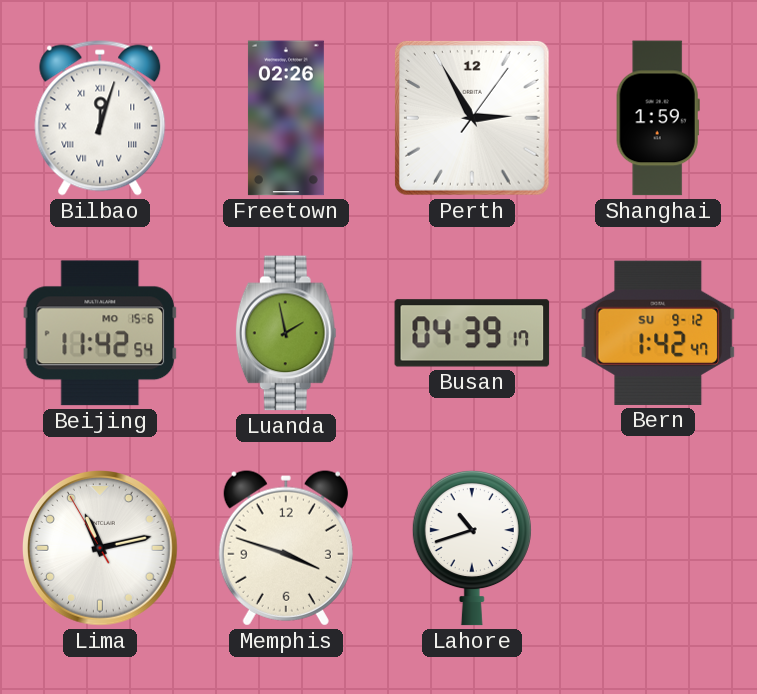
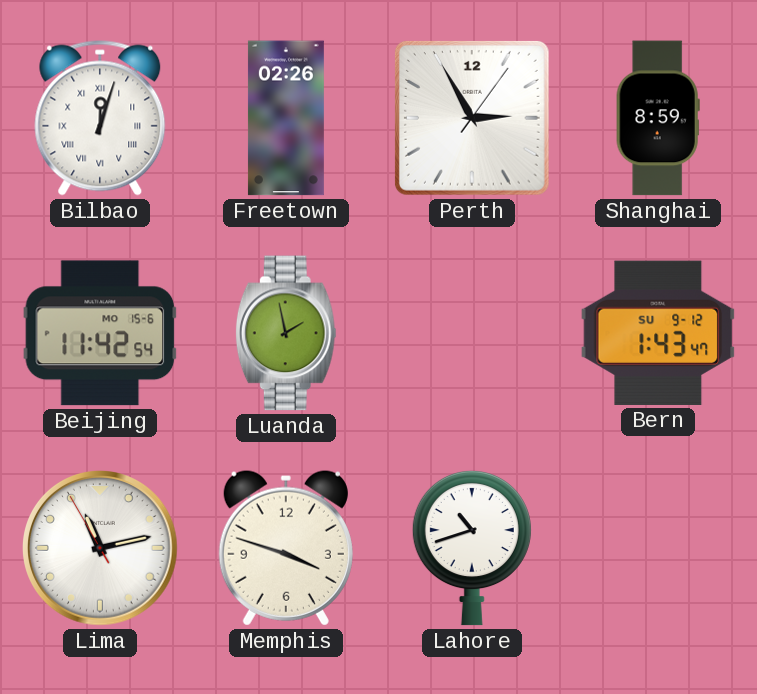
Shanghai: 1:59 -> 8:59
Busan: 04:39 -> none
Bern: 1:42 -> 1:43
